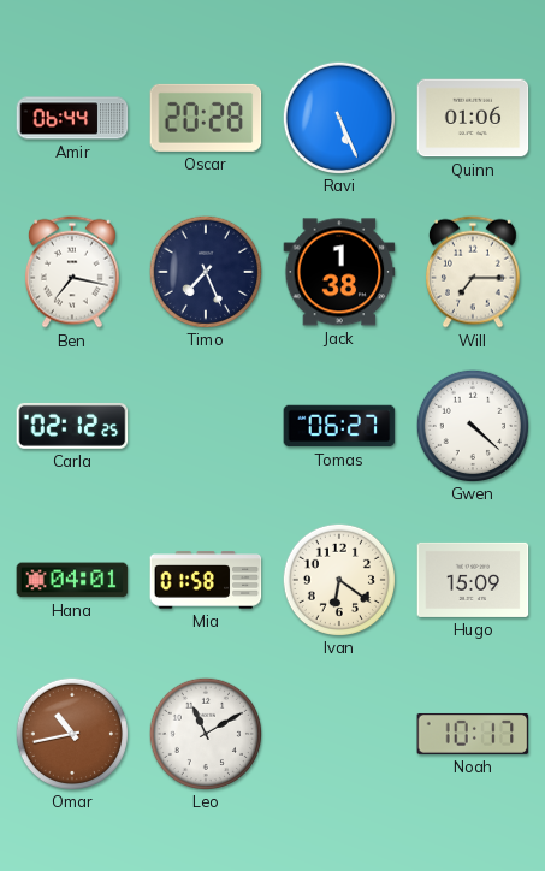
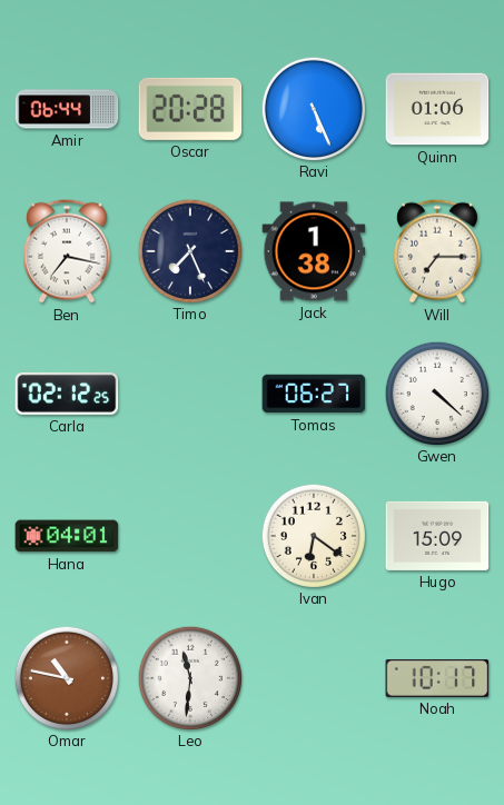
Mia: 01:58 -> none
Omar: 10:43 -> 10:47
Leo: 11:10 -> 11:31
